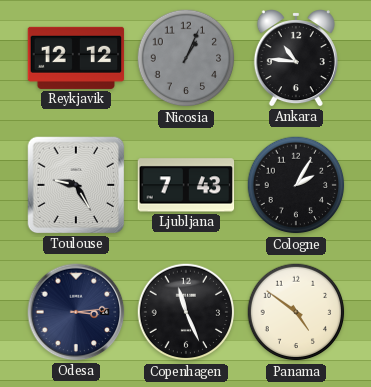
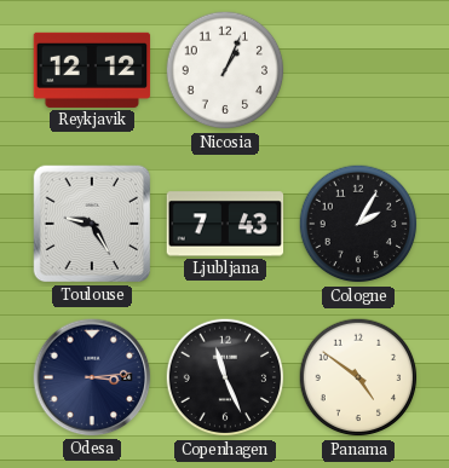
Nicosia dial: grey -> white
Ankara: 10:46 -> none
